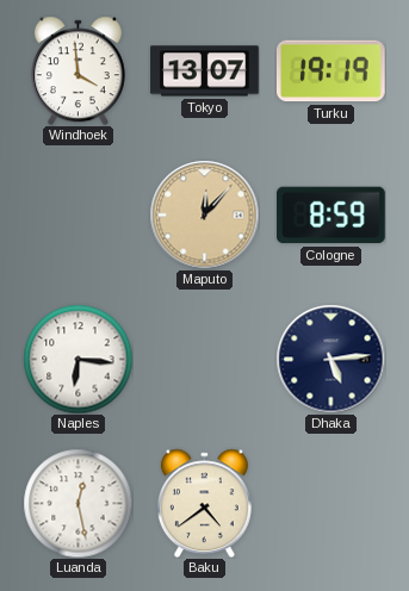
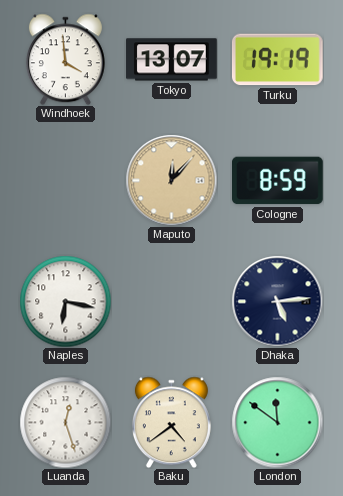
Naples: 6:16 -> 6:17
Luanda: 12:28 -> 12:27
London: none -> 11:51
